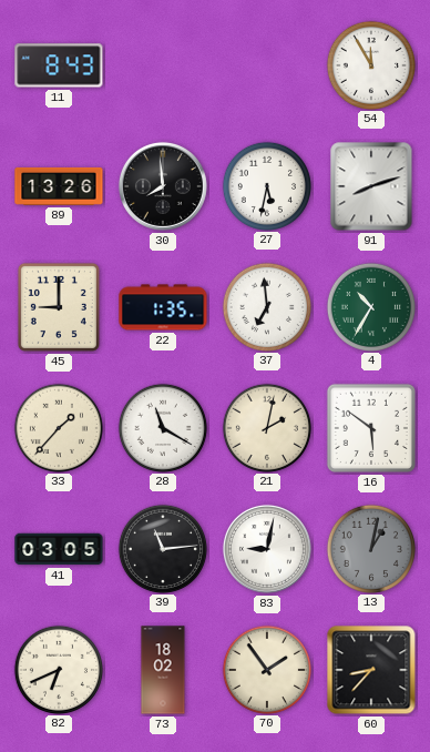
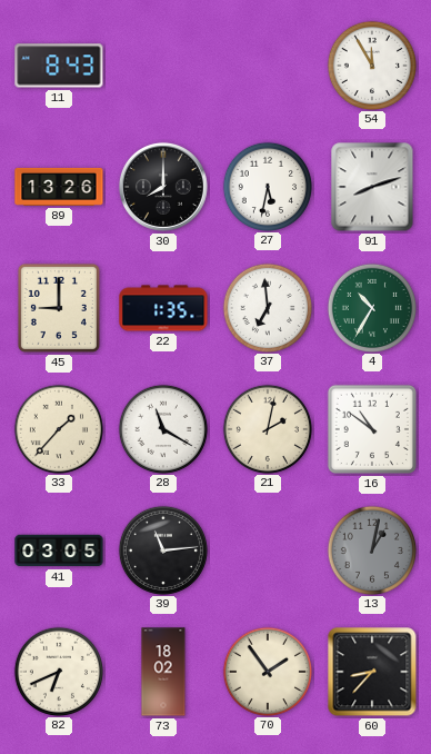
30: 7:59 -> 8:00
16: 5:51 -> 10:51
83: 9:02 -> none
